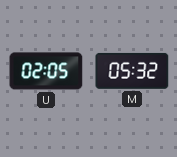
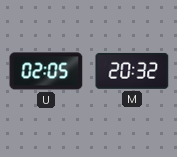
M: 05:32 -> 20:32
